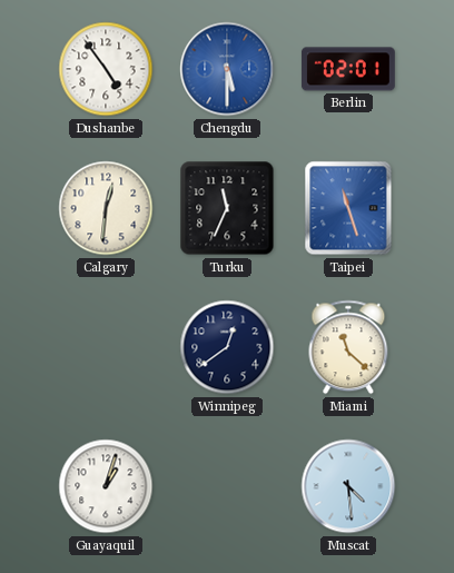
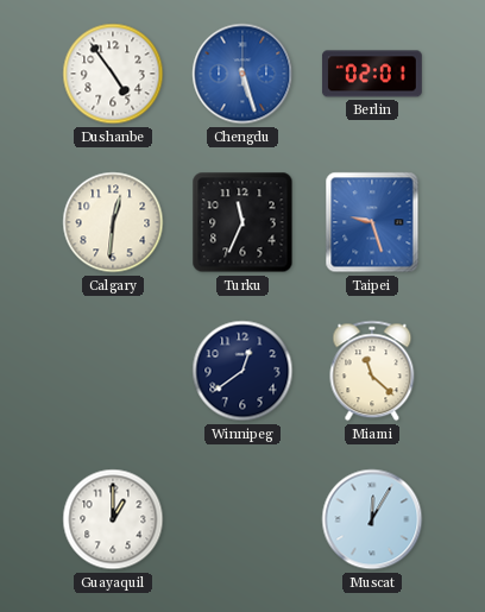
Chengdu: 5:30 -> 5:27
Taipei: 11:27 -> 9:27
Guayaquil: 1:03 -> 1:00
Muscat: 4:29 -> 12:05
